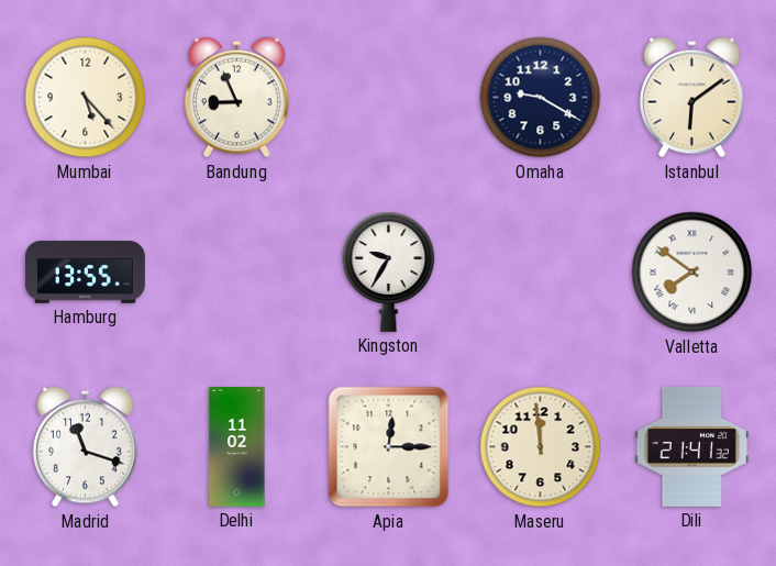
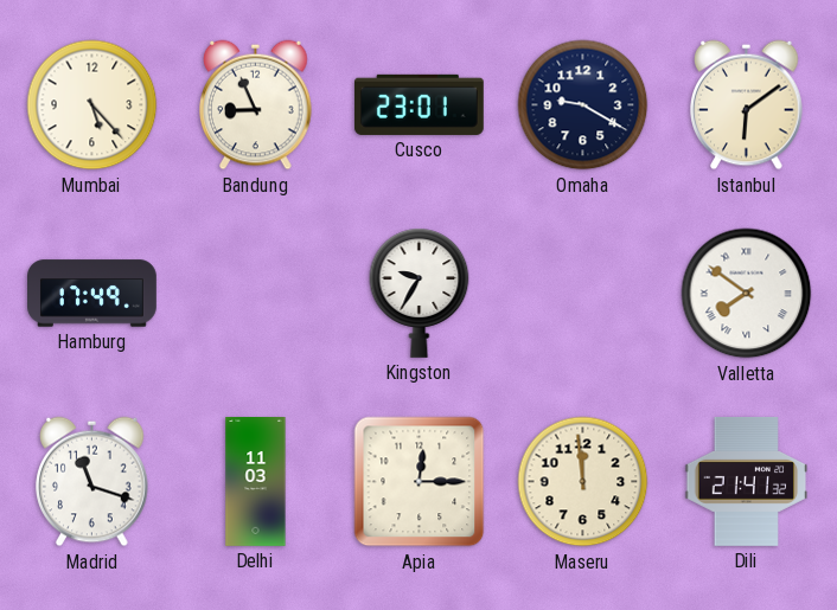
Cusco: none -> 23:01
Hamburg: 13:55 -> 17:49
Delhi: 11:02 -> 11:03
